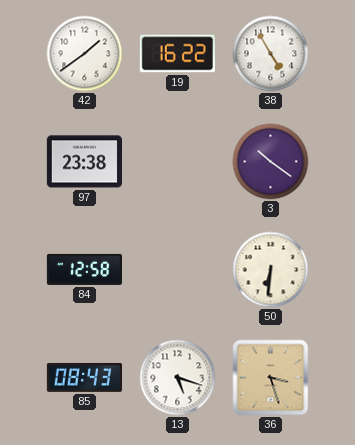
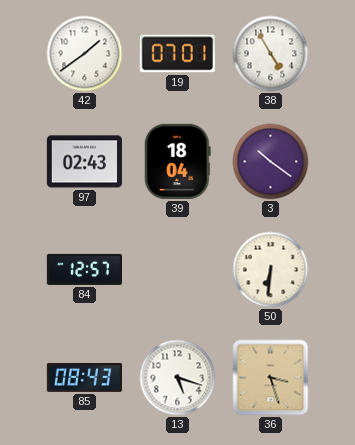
19: 16:22 -> 07:01
97: 23:38 -> 02:43
39: none -> 18:04
84: 12:58 -> 12:57
